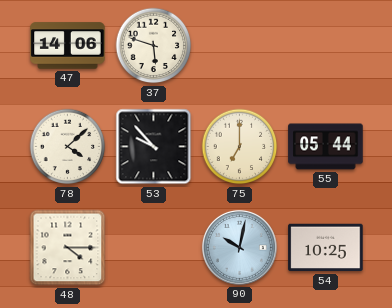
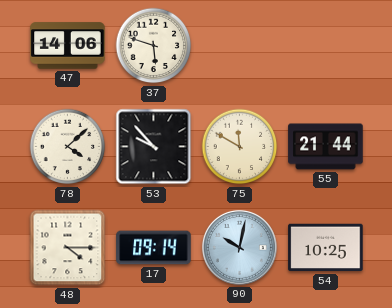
75: 7:00 -> 11:50
55: 05:44 -> 21:44
17: none -> 09:14
